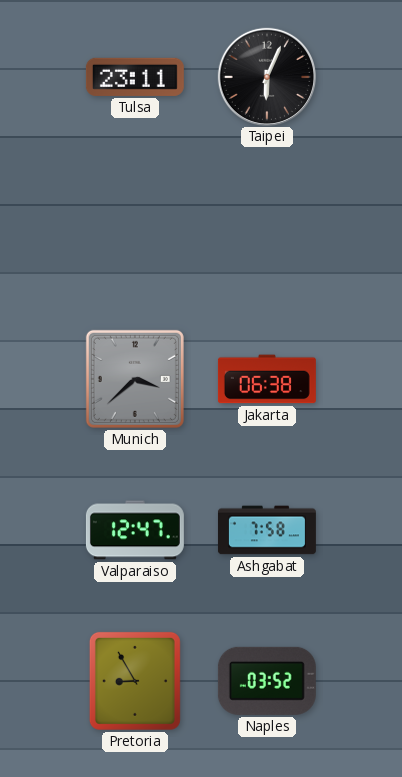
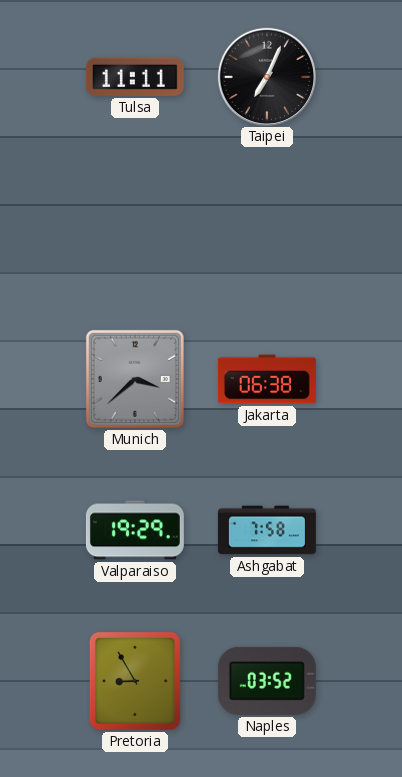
Tulsa: 23:11 -> 11:11
Taipei: 6:04 -> 7:04
Valparaiso: 12:47 -> 19:29
